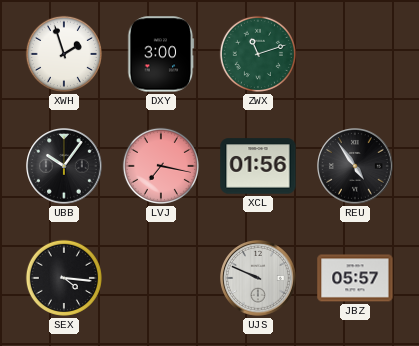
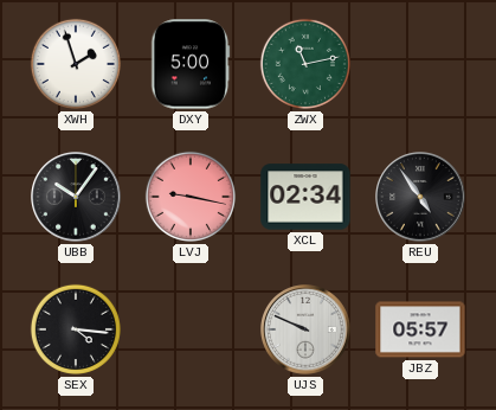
DXY: 3:00 -> 5:00
ZWX: 11:12 -> 11:13
LVJ: 7:17 -> 9:17
XCL: 01:56 -> 02:34
